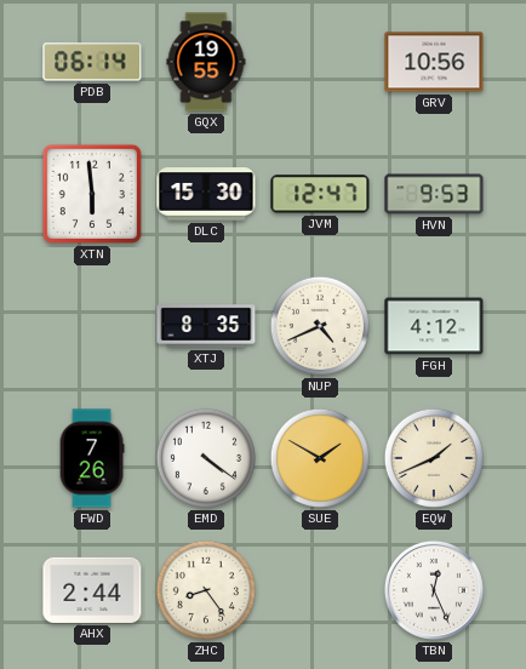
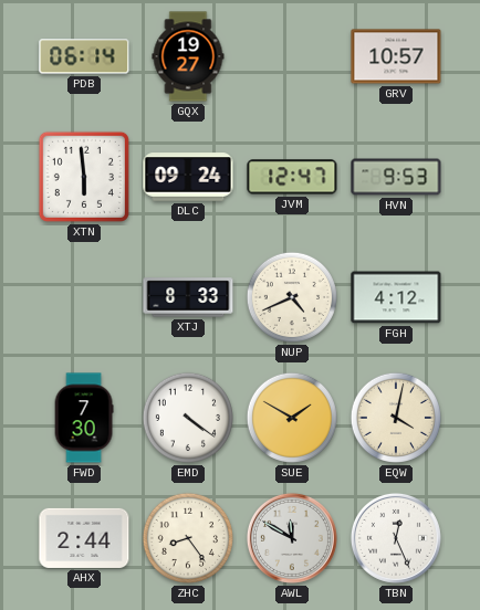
GQX: 19:55 -> 19:27
GRV: 10:56 -> 10:57
DLC: 15:30 -> 09:24
XTJ: 8:35 -> 8:33
FWD: 7:26 -> 7:30
EQW: 1:41 -> 4:02
AWL: none -> 11:50
